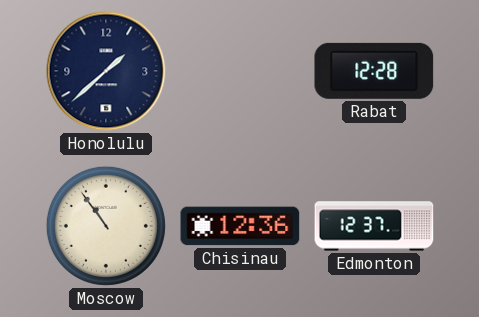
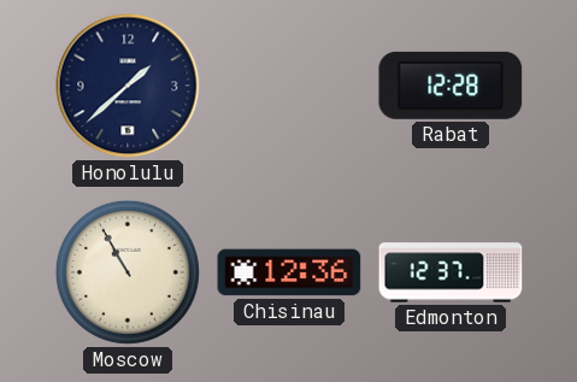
Moscow: 10:54 -> 10:55
